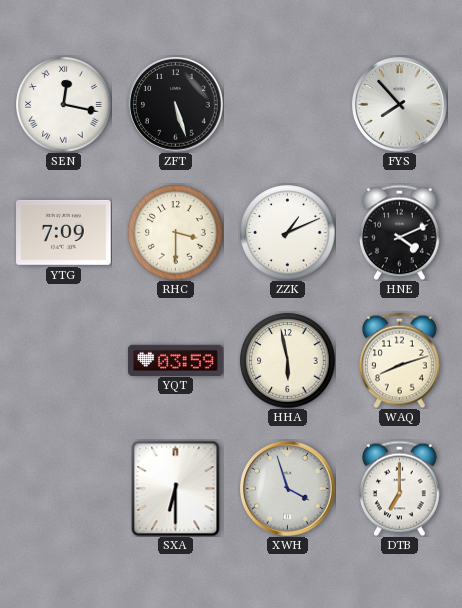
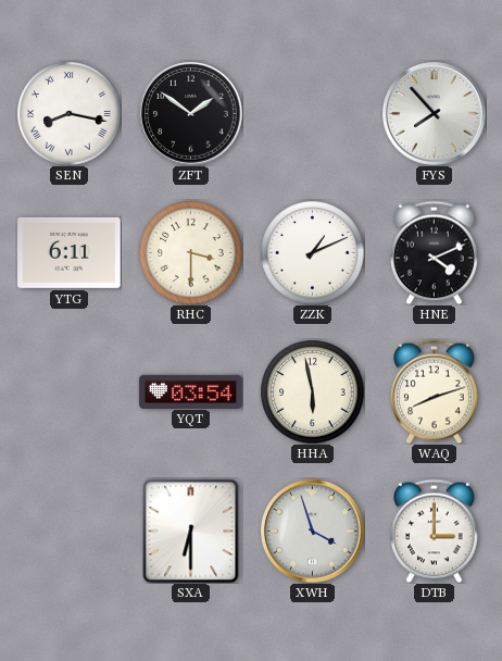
SEN: 12:17 -> 8:17
ZFT: 5:27 -> 1:51
YTG: 7:09 -> 6:11
YQT: 03:59 -> 03:54
DTB: 7:00 -> 3:00
